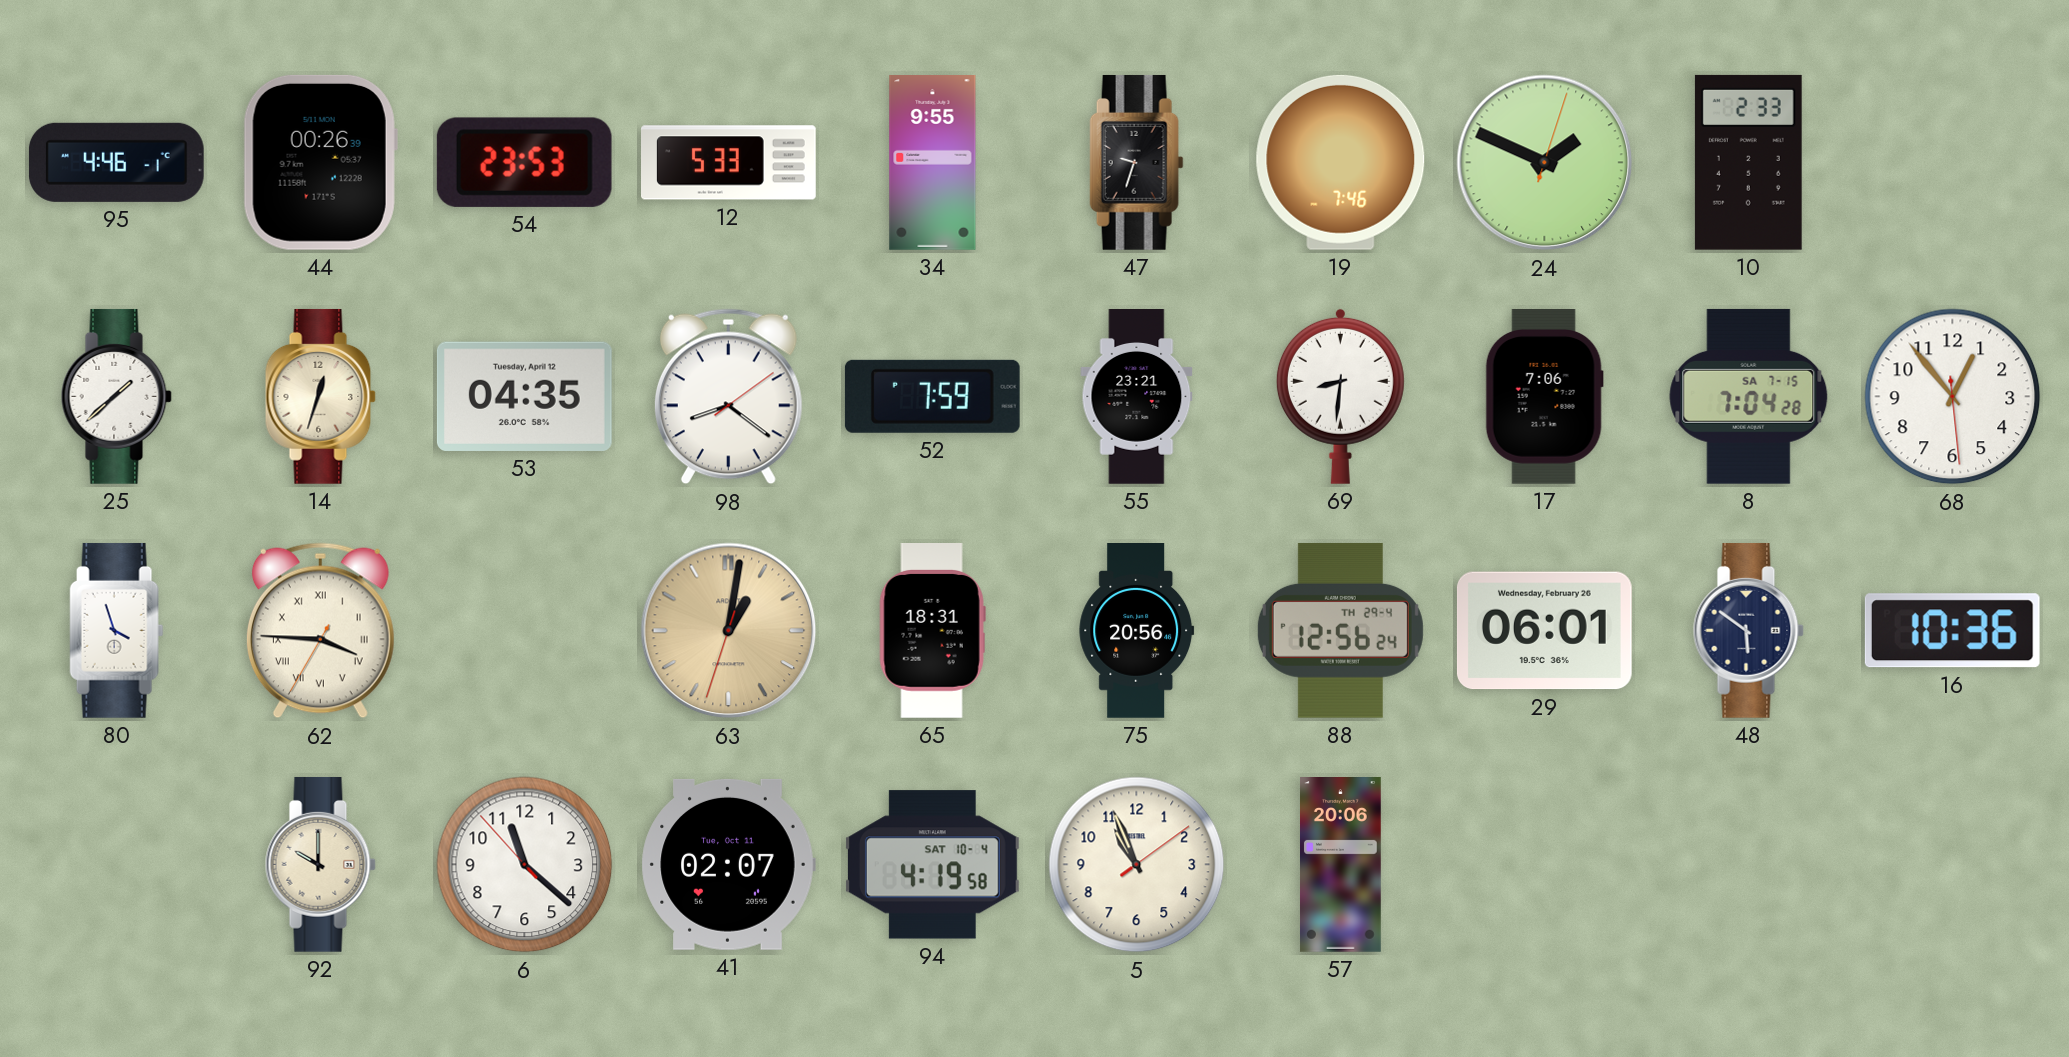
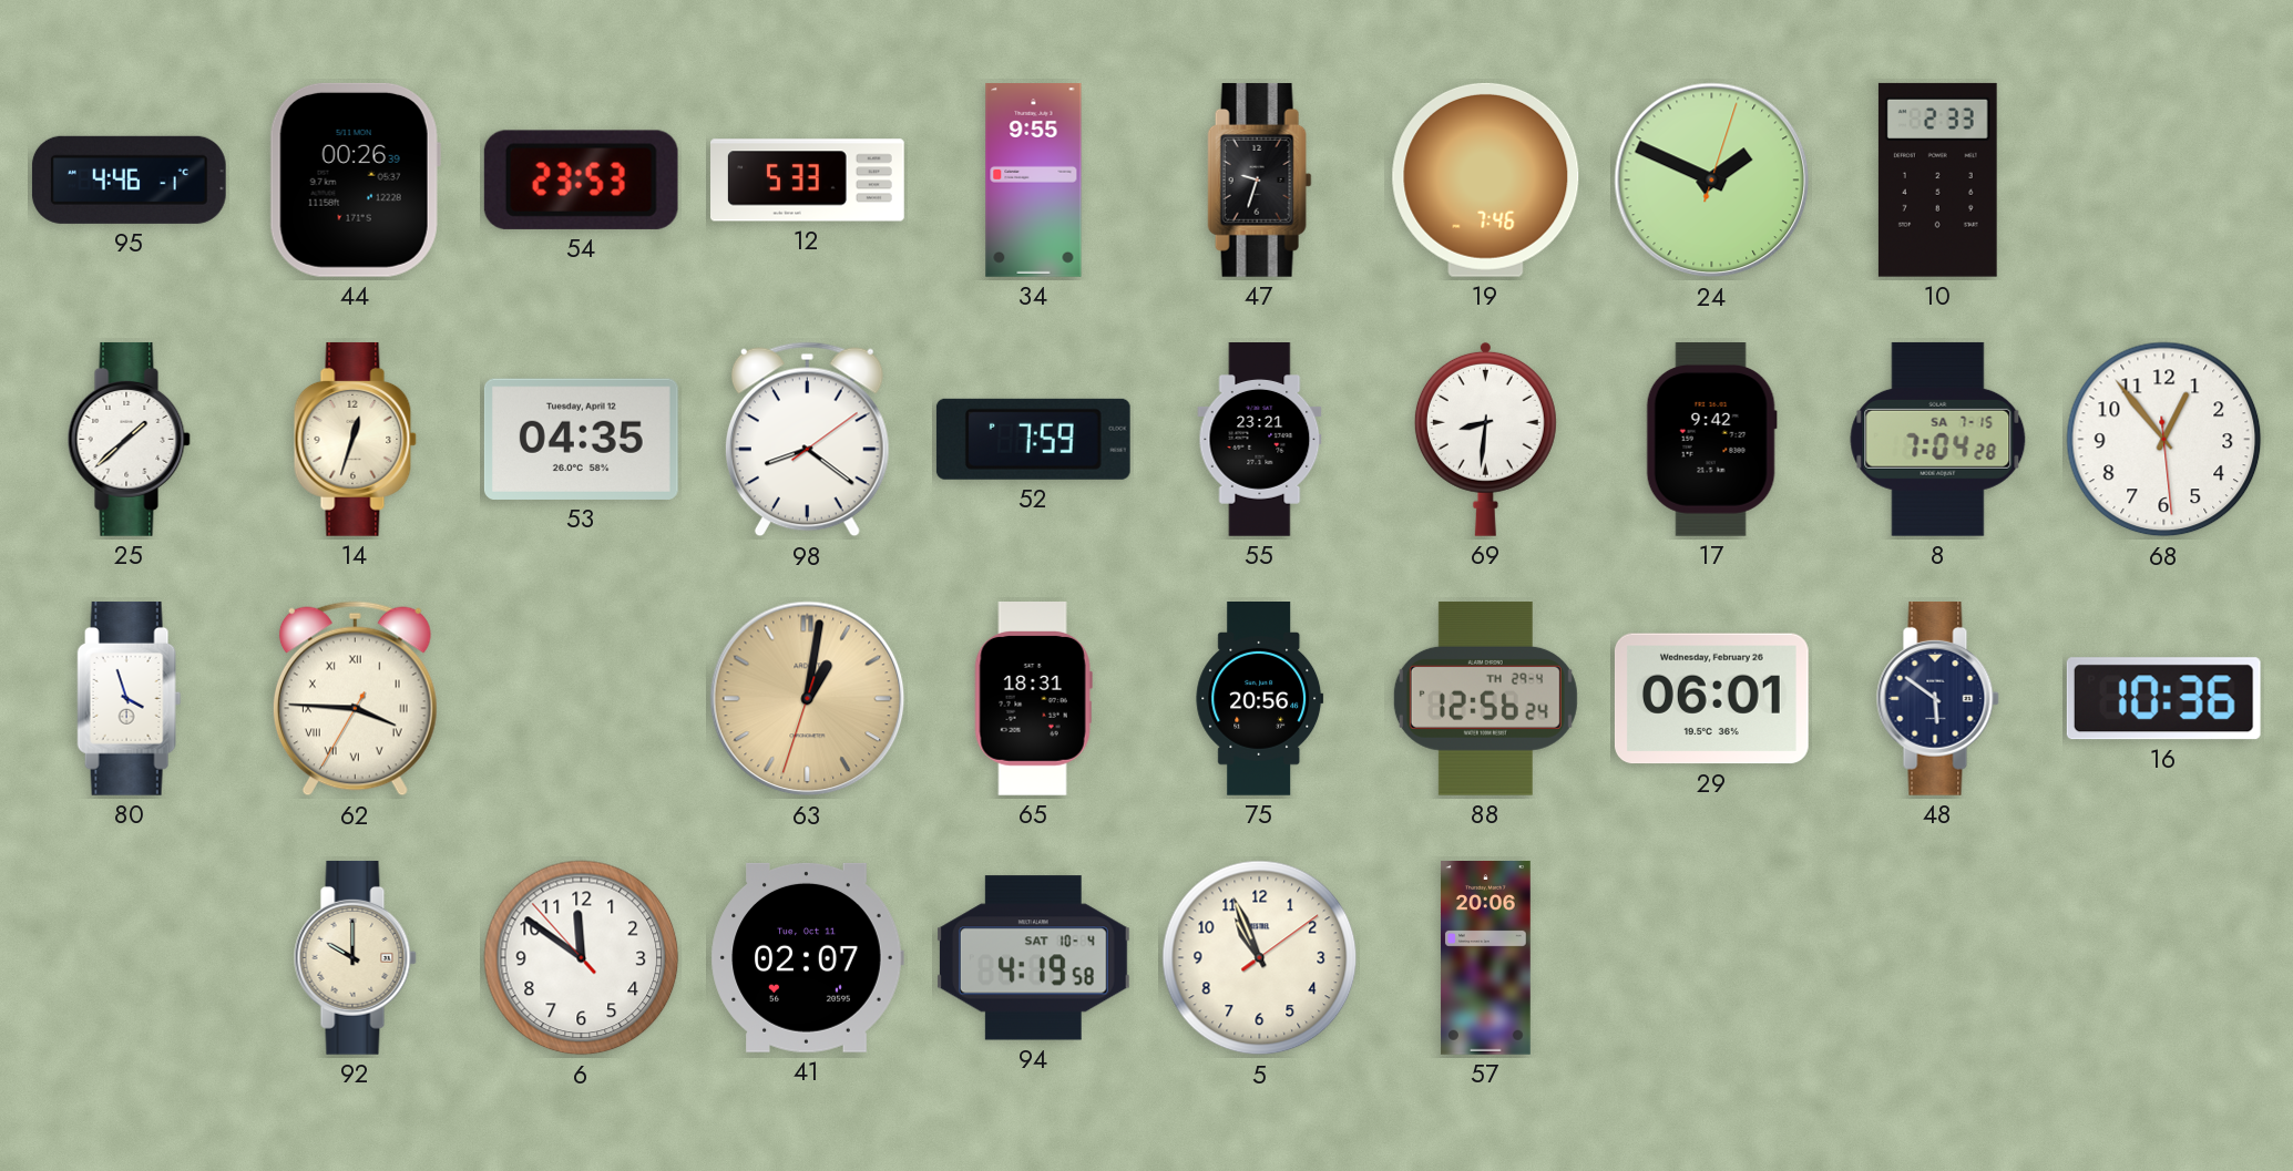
17: 7:06 -> 9:42
6: 11:21 -> 11:50
